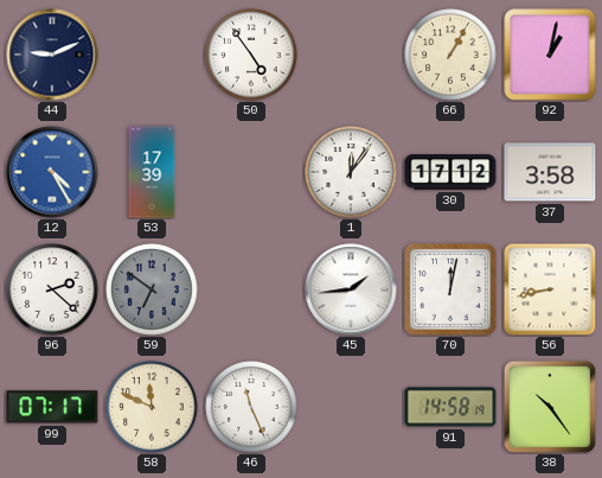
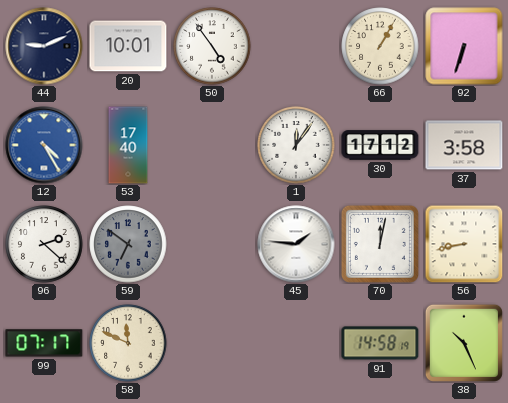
20: none -> 10:01
92: 1:02 -> 6:33
53: 17:39 -> 17:40
45: 1:44 -> 1:46
46: 11:26 -> none
38: 10:24 -> 10:26
